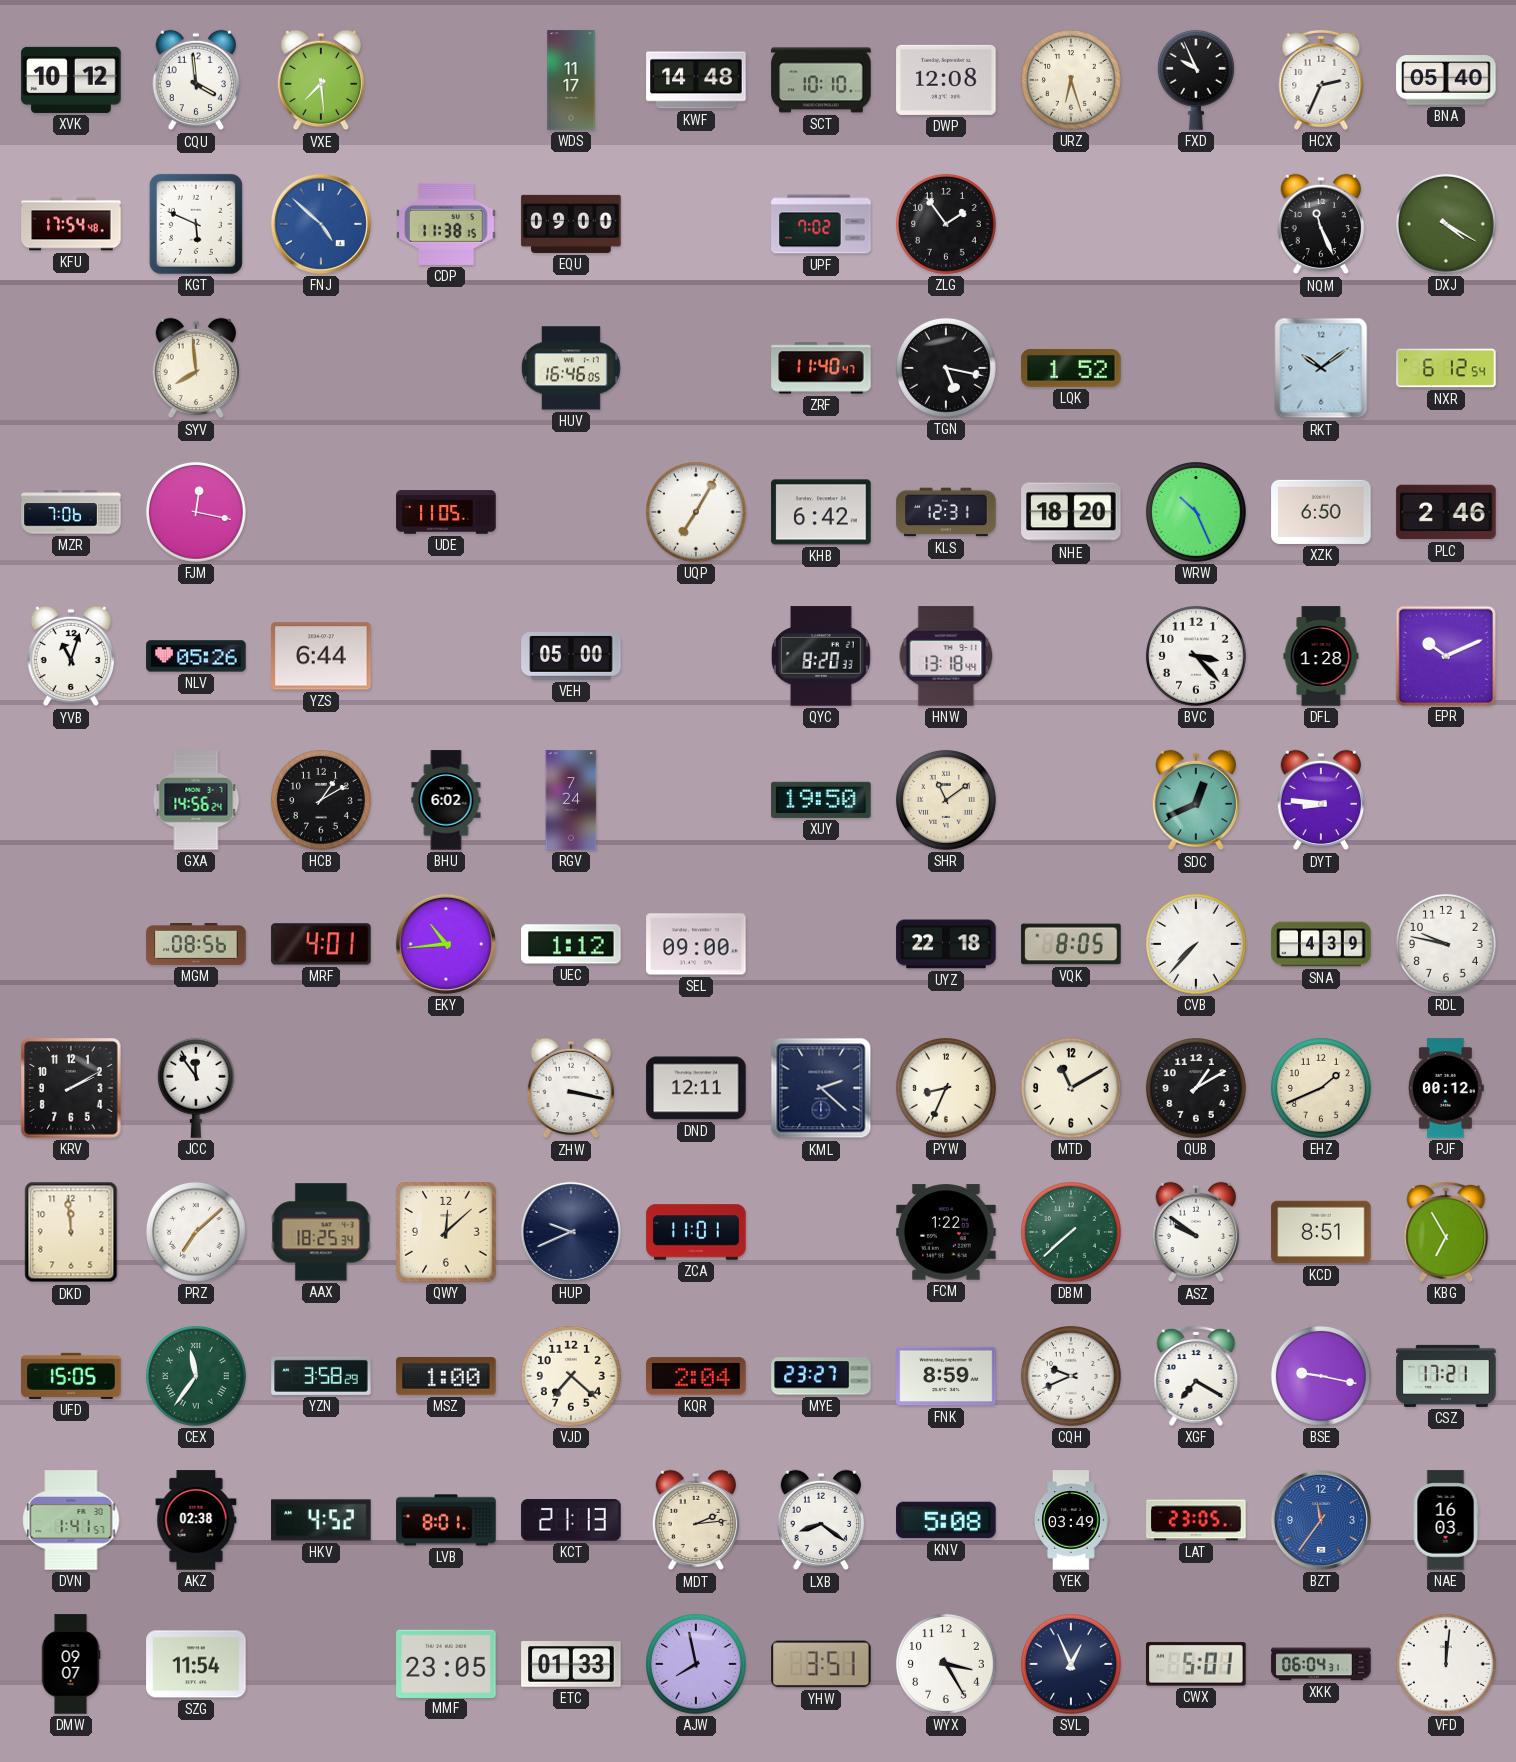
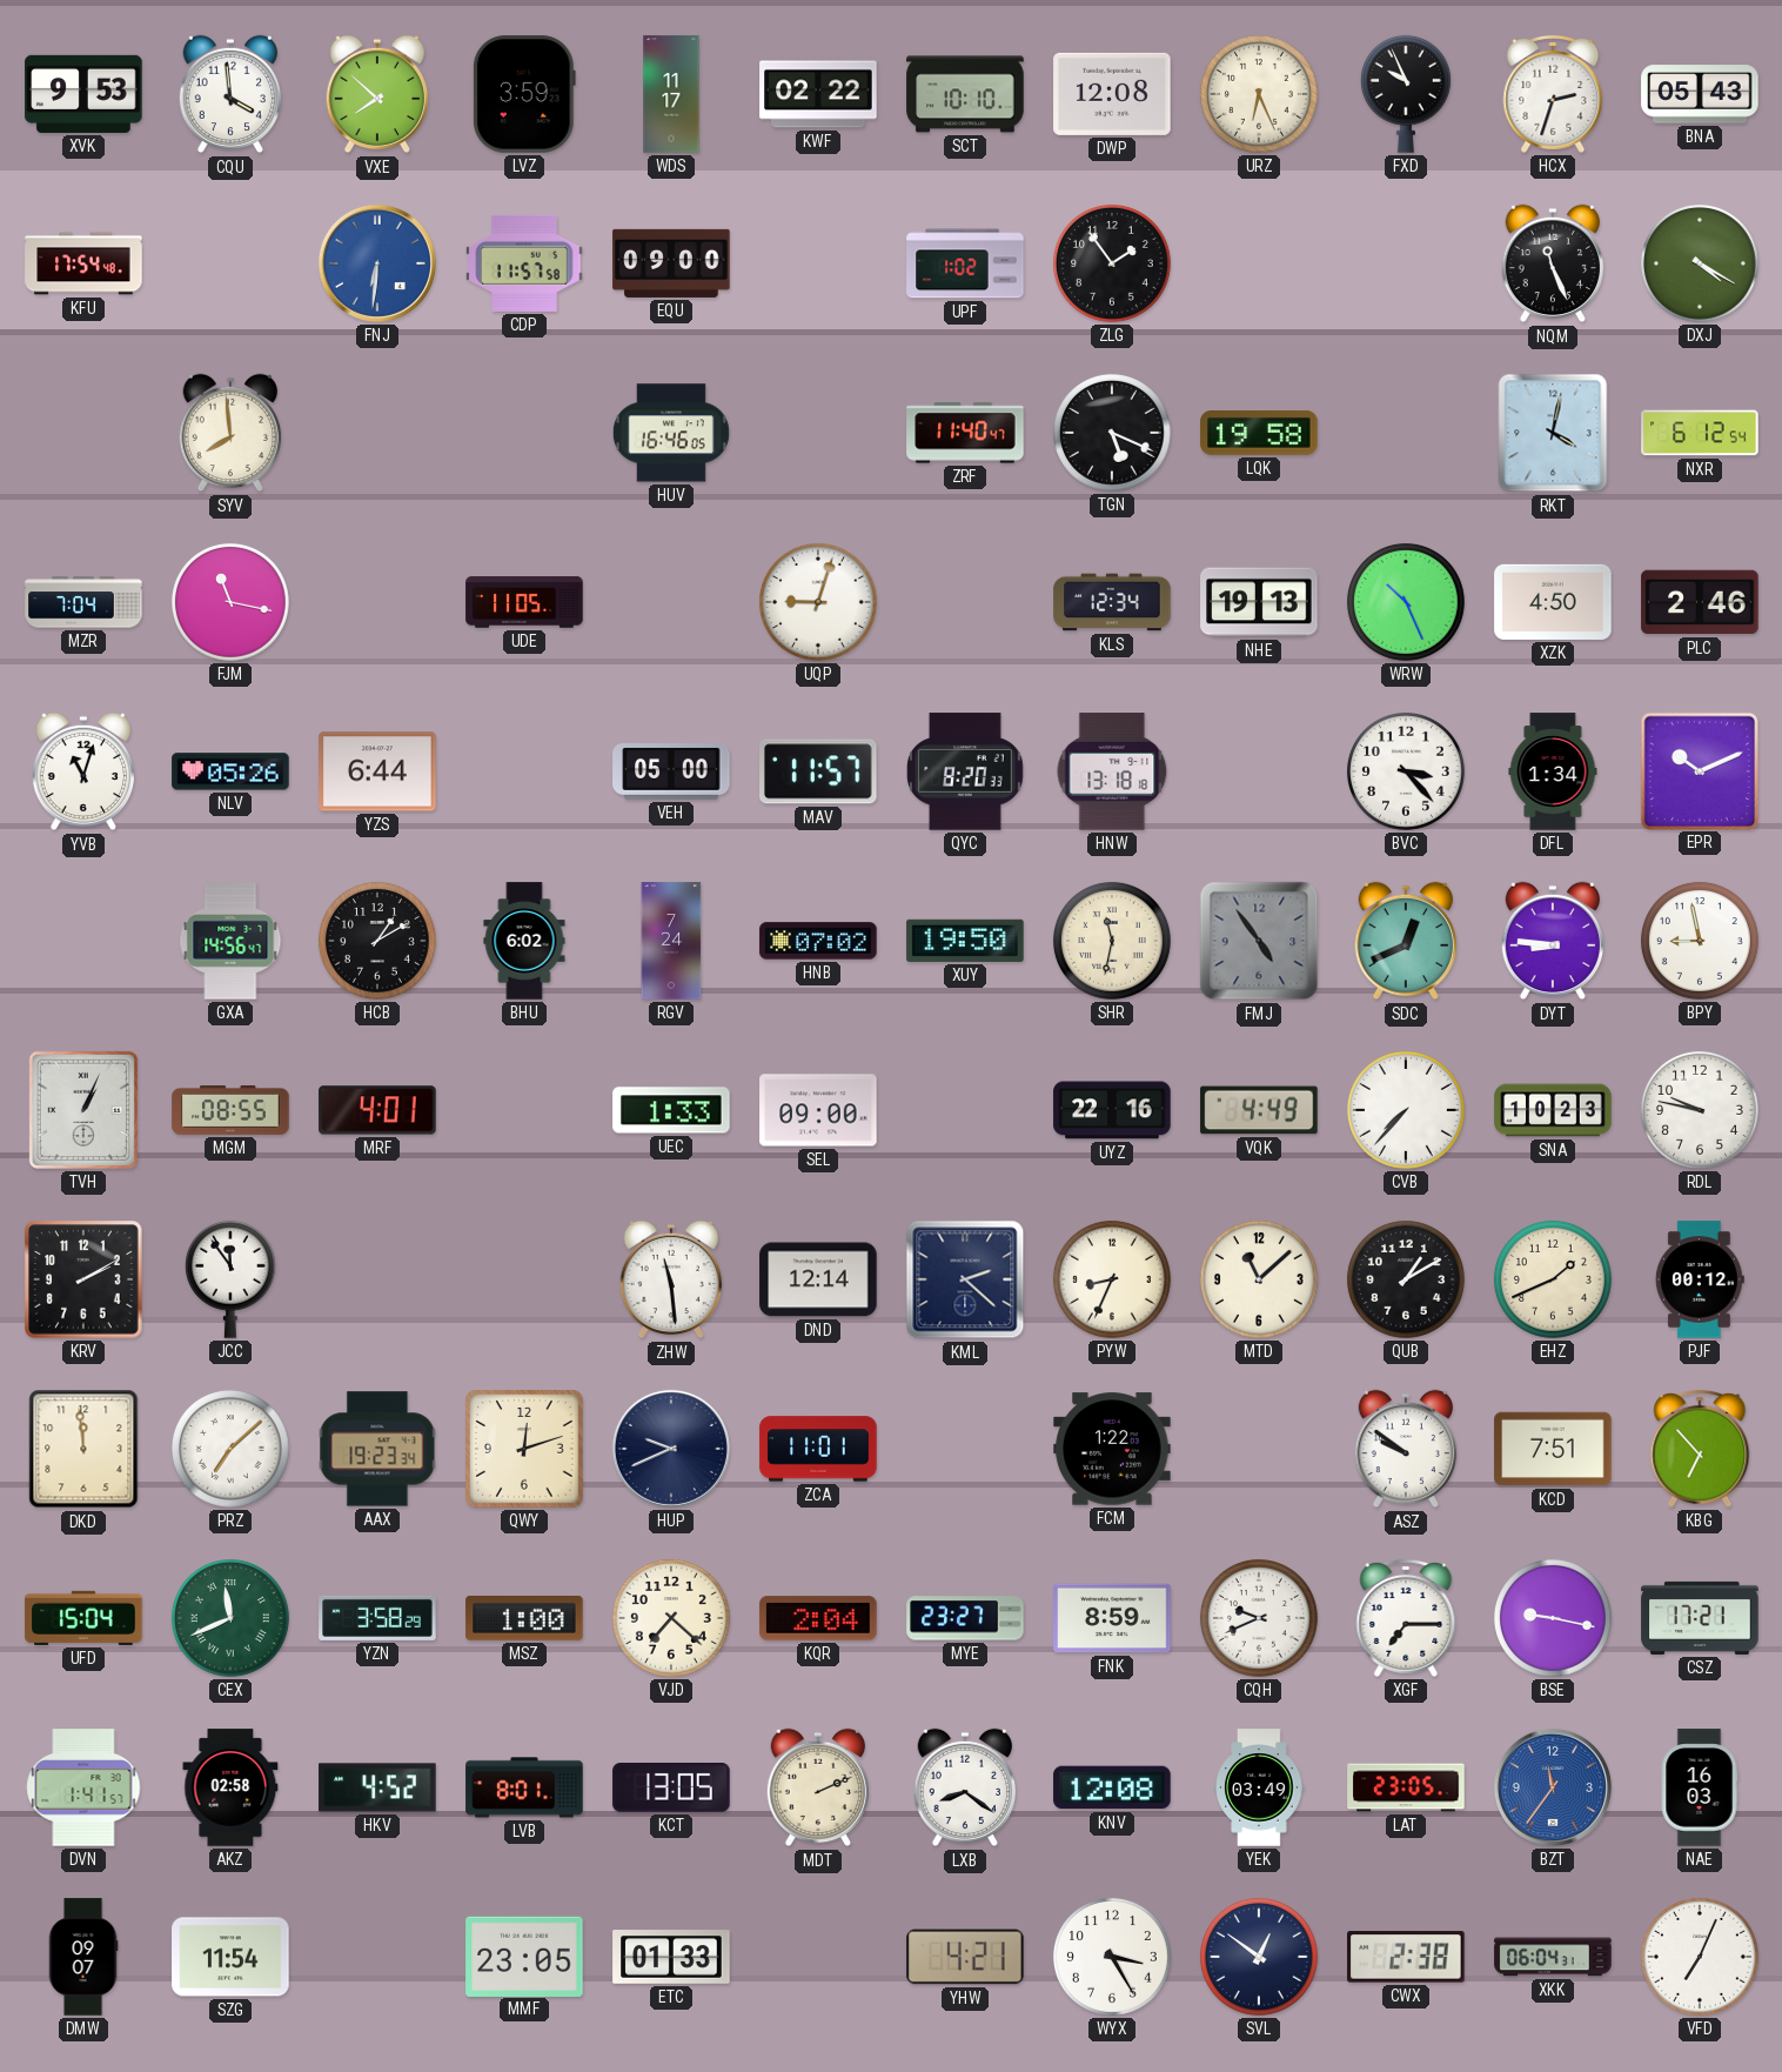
XVK: 10:12 -> 9:53
VXE: 7:29 -> 7:52
LVZ: none -> 3:59
KWF: 14:48 -> 02:22
URZ: 6:27 -> 6:26
HCX: 2:34 -> 2:33
BNA: 05:40 -> 05:43
KGT: 5:49 -> none
FNJ: 4:52 -> 6:31
CDP: 11:38 -> 11:57
UPF: 7:02 -> 1:02
TGN: 5:17 -> 5:19
LQK: 1:52 -> 19:58
RKT: 10:09 -> 4:02
MZR: 7:06 -> 7:04
FJM: 12:17 -> 11:17
UQP: 7:05 -> 9:03
KHB: 6:42 -> none
KLS: 12:31 -> 12:34
NHE: 18:20 -> 19:13
XZK: 6:50 -> 4:50
MAV: none -> 11:57
HNW: 13:18:44 -> 13:18:18
DFL: 1:28 -> 1:34
GXA: 14:56:24 -> 14:56:47
HNB: none -> 07:02
SHR: 11:09 -> 11:32
FMJ: none -> 4:54
BPY: none -> 8:58
TVH: none -> 1:04
MGM: 08:56 -> 08:55
EKY: 10:44 -> none
UEC: 1:12 -> 1:33
UYZ: 22:18 -> 22:16
VQK: 8:05 -> 4:49
SNA: 4:39 -> 10:23
ZHW: 3:17 -> 11:29
DND: 12:11 -> 12:14
MTD: 11:10 -> 11:08
AAX: 18:25 -> 19:23
QWY: 12:08 -> 12:12
DBM: 7:38 -> none
KCD: 8:51 -> 7:51
KBG: 6:55 -> 6:53
UFD: 15:05 -> 15:04
CEX: 11:36 -> 11:41
XGF: 7:20 -> 7:15
AKZ: 02:38 -> 02:58
KCT: 21:13 -> 13:05
MDT: 2:14 -> 2:11
KNV: 5:08 -> 12:08
AJW: 7:58 -> none
YHW: 3:51 -> 4:21
SVL: 12:56 -> 12:51
CWX: 5:01 -> 2:38
VFD: 12:01 -> 7:04
